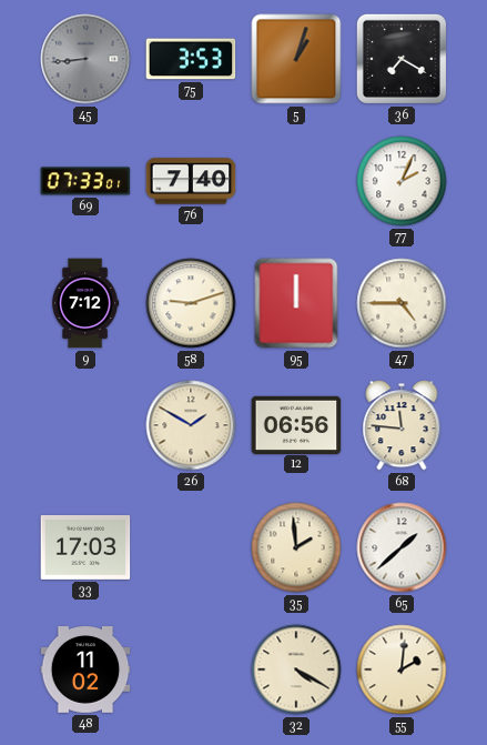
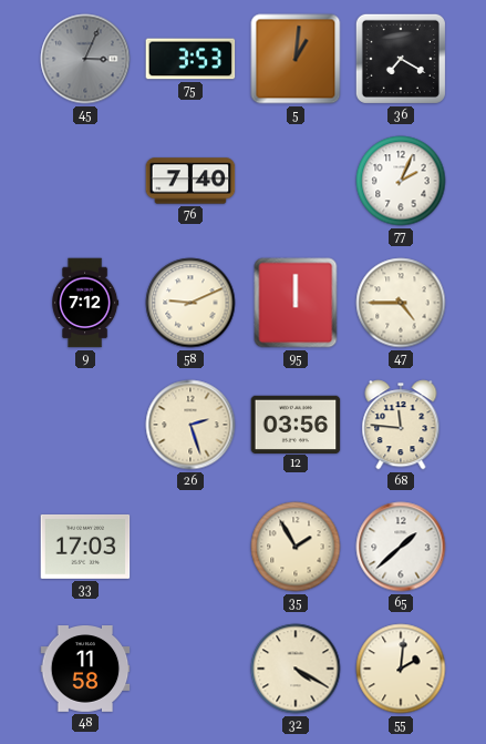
45: 8:44 -> 3:04
5: 1:03 -> 1:01
69: 07:33 -> none
58: 9:12 -> 9:11
26: 1:50 -> 2:27
12: 06:56 -> 03:56
35: 1:59 -> 1:55
48: 11:02 -> 11:58
